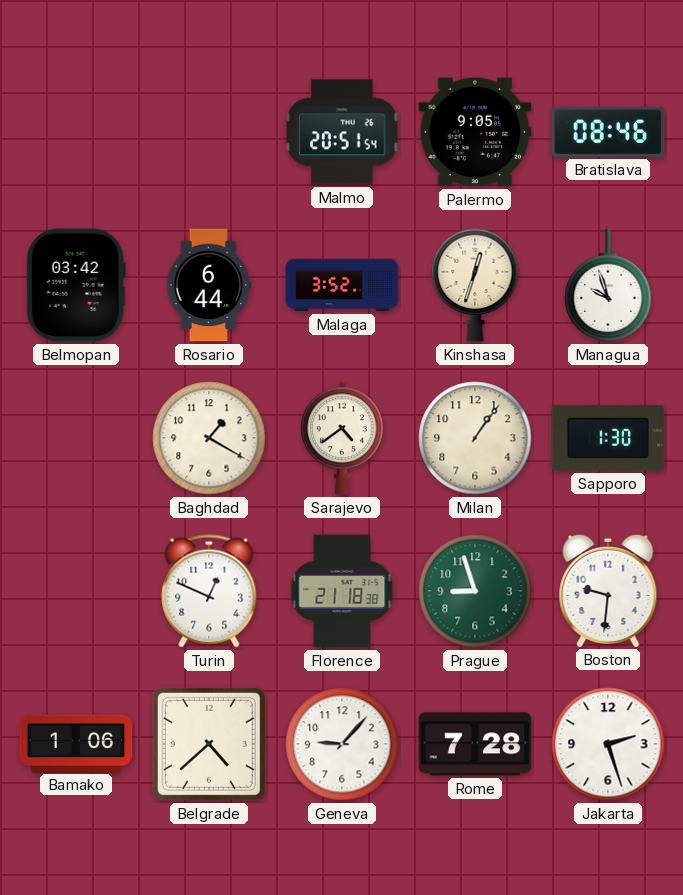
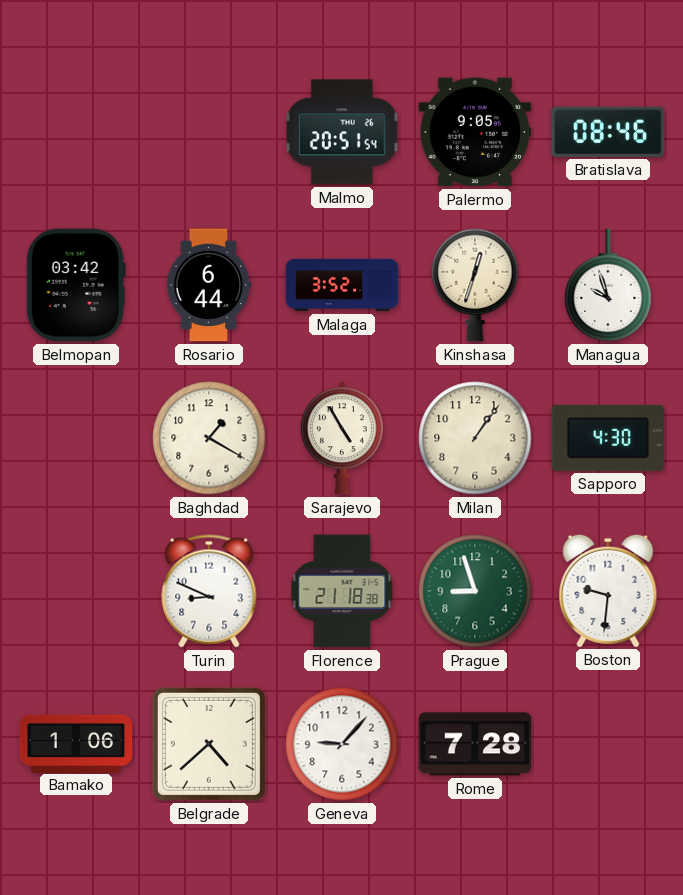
Sarajevo: 4:39 -> 4:55
Sapporo: 1:30 -> 4:30
Turin: 12:49 -> 8:49
Jakarta: 2:27 -> none
